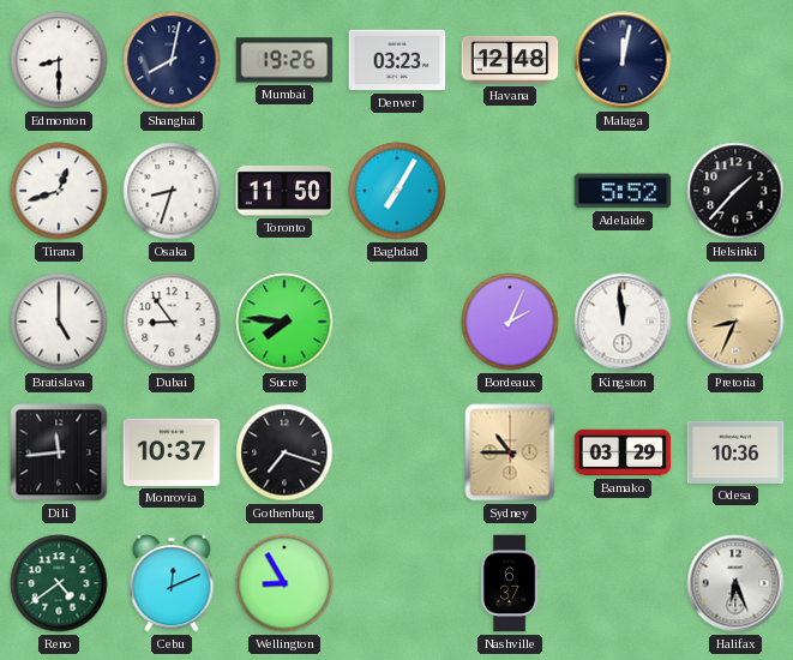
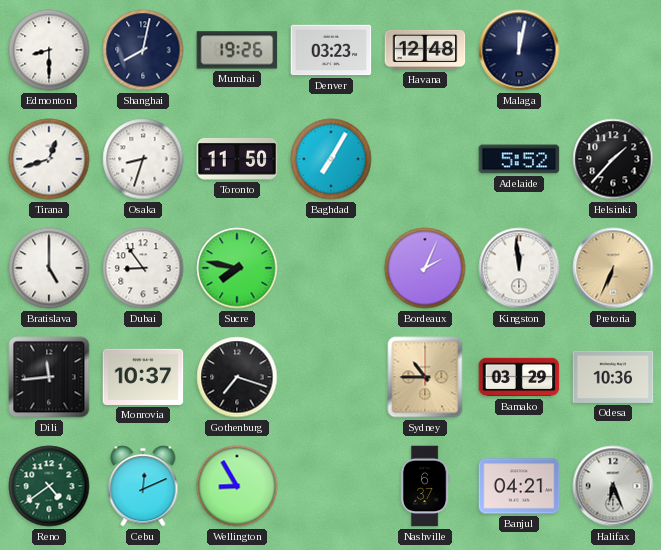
Sucre: 7:46 -> 7:47
Pretoria: 8:34 -> 6:34
Banjul: none -> 04:21
